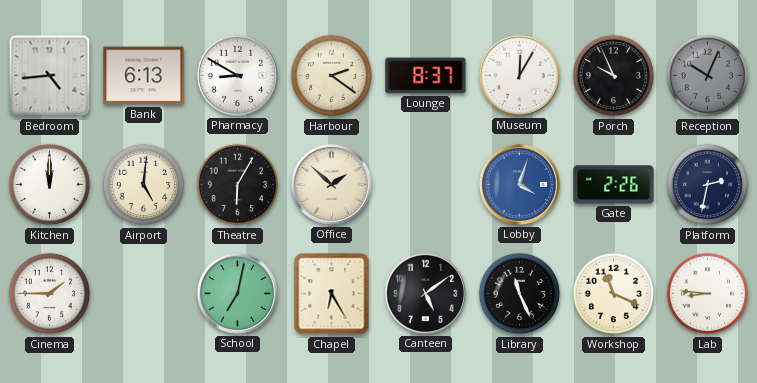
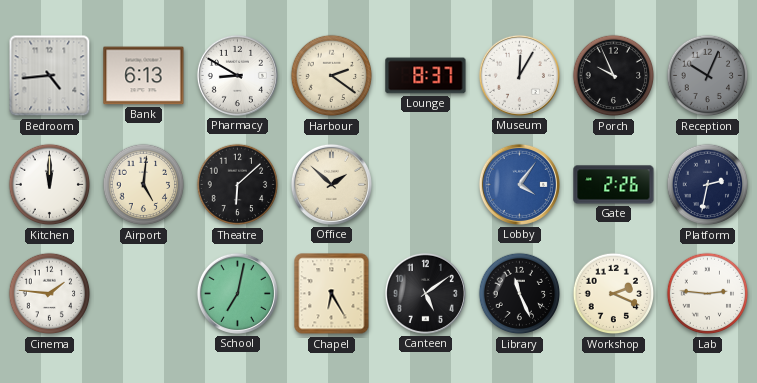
Theatre: 6:05 -> 6:08
Lobby: 4:03 -> 4:06
Cinema: 1:45 -> 1:46
Workshop: 11:19 -> 2:19
Lab: 8:46 -> 2:46
